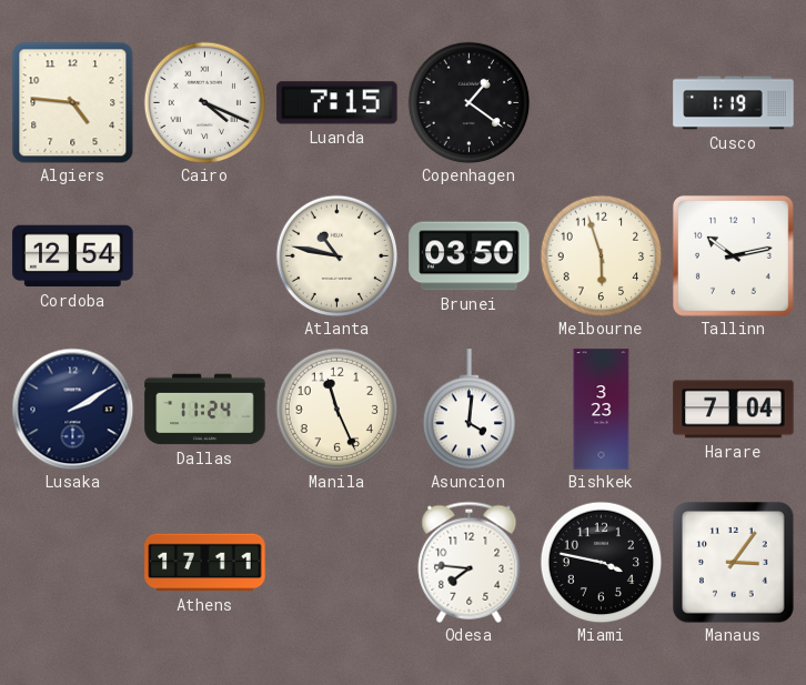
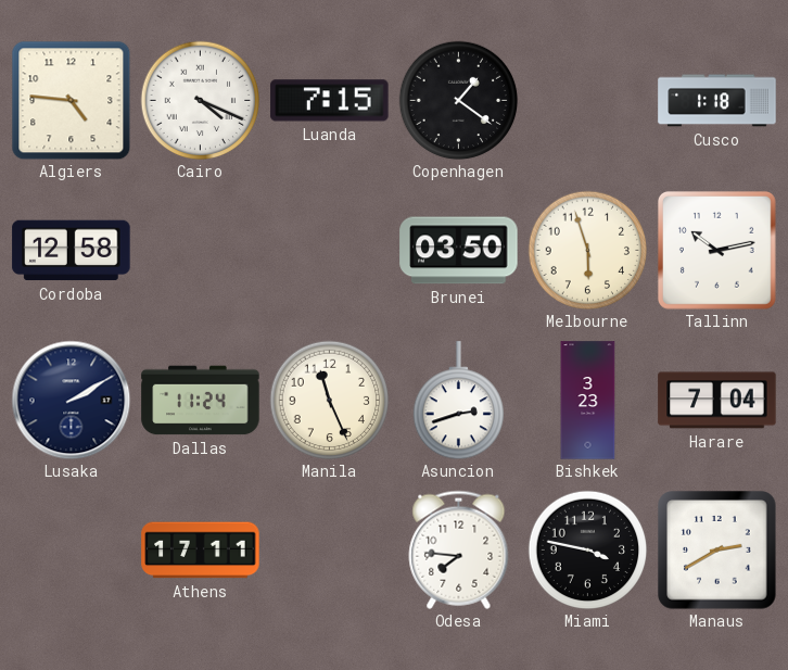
Cusco: 1:19 -> 1:18
Cordoba: 12:54 -> 12:58
Atlanta: 10:47 -> none
Asuncion: 4:01 -> 2:42
Manaus: 3:06 -> 2:40
